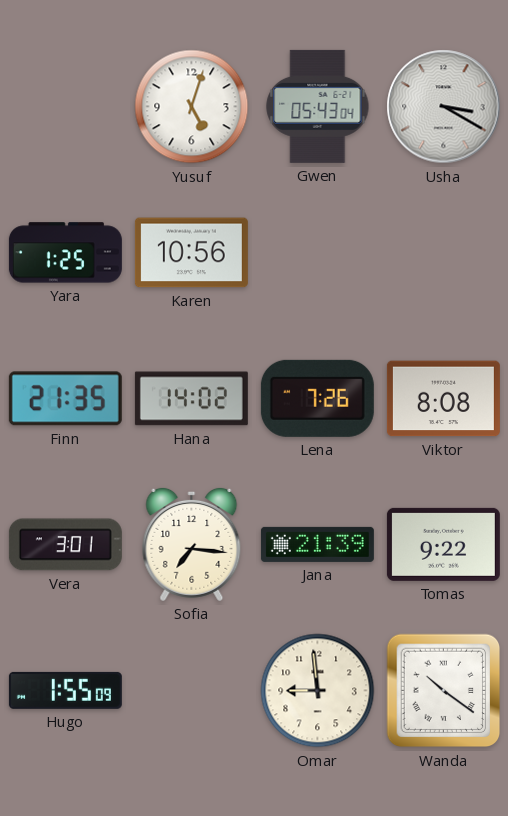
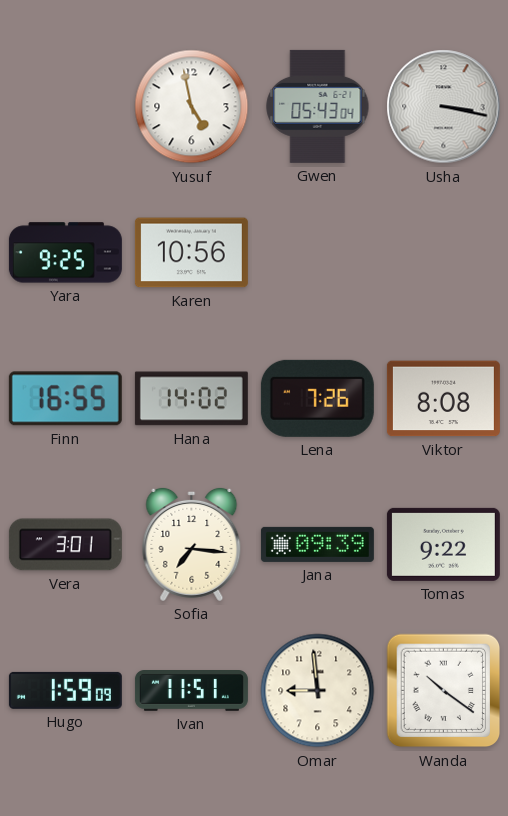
Yusuf: 5:03 -> 4:58
Usha: 3:20 -> 3:17
Yara: 1:25 -> 9:25
Finn: 21:35 -> 16:55
Jana: 21:39 -> 09:39
Hugo: 1:55 -> 1:59
Ivan: none -> 11:51
